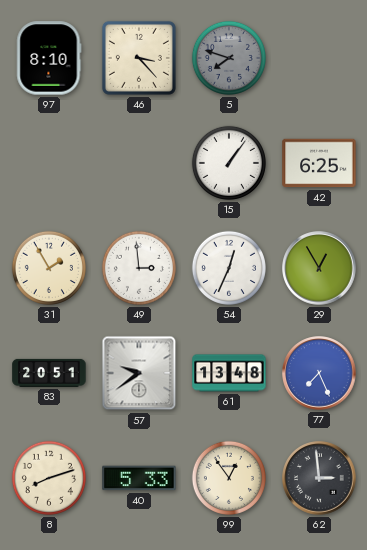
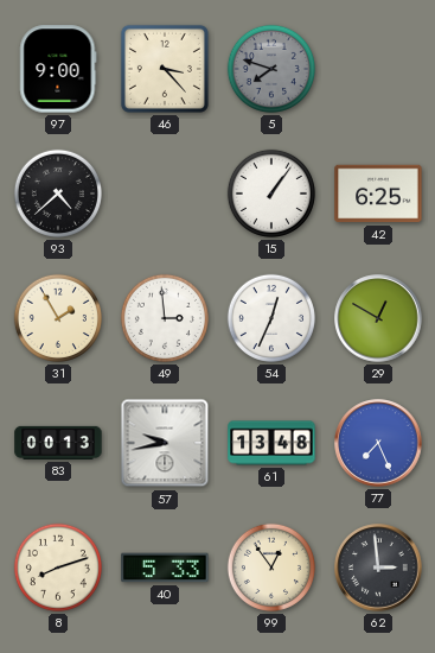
97: 8:10 -> 9:00
93: none -> 4:38
29: 12:55 -> 12:50
83: 20:51 -> 00:13
57: 9:39 -> 9:43
